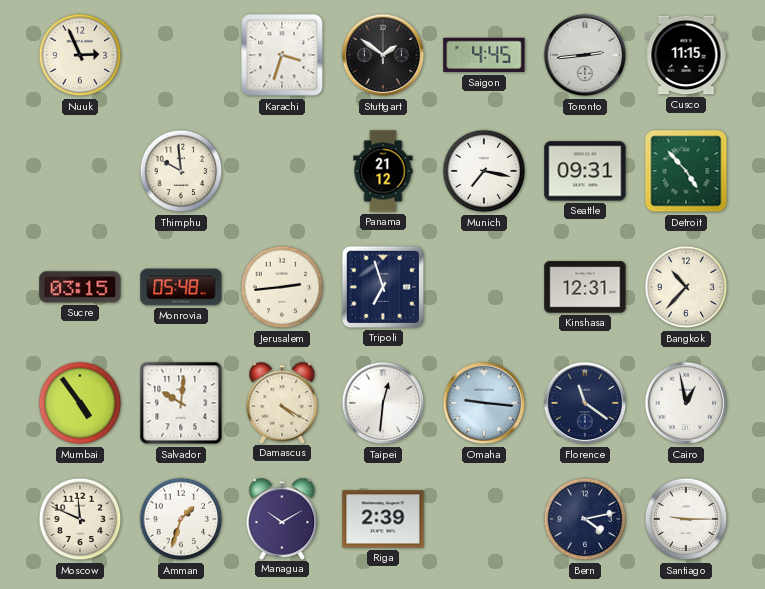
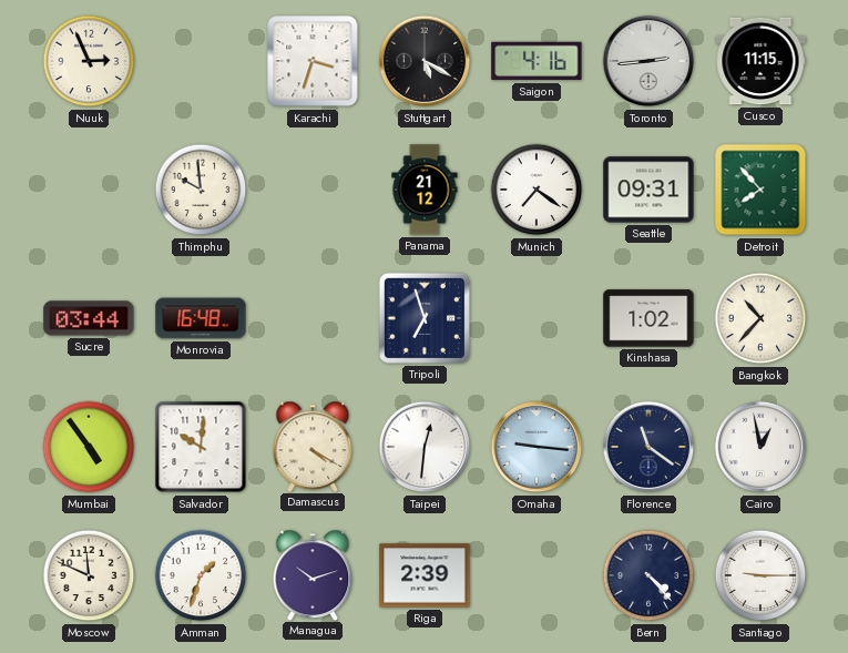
Stuttgart: 1:51 -> 5:20
Saigon: 4:45 -> 4:16
Munich: 7:17 -> 7:21
Detroit: 4:53 -> 7:53
Sucre: 03:15 -> 03:44
Monrovia: 05:48 -> 16:48
Jerusalem: 2:44 -> none
Kinshasa: 12:31 -> 1:02
Managua: 10:10 -> 10:12
Bern: 4:13 -> 4:23
